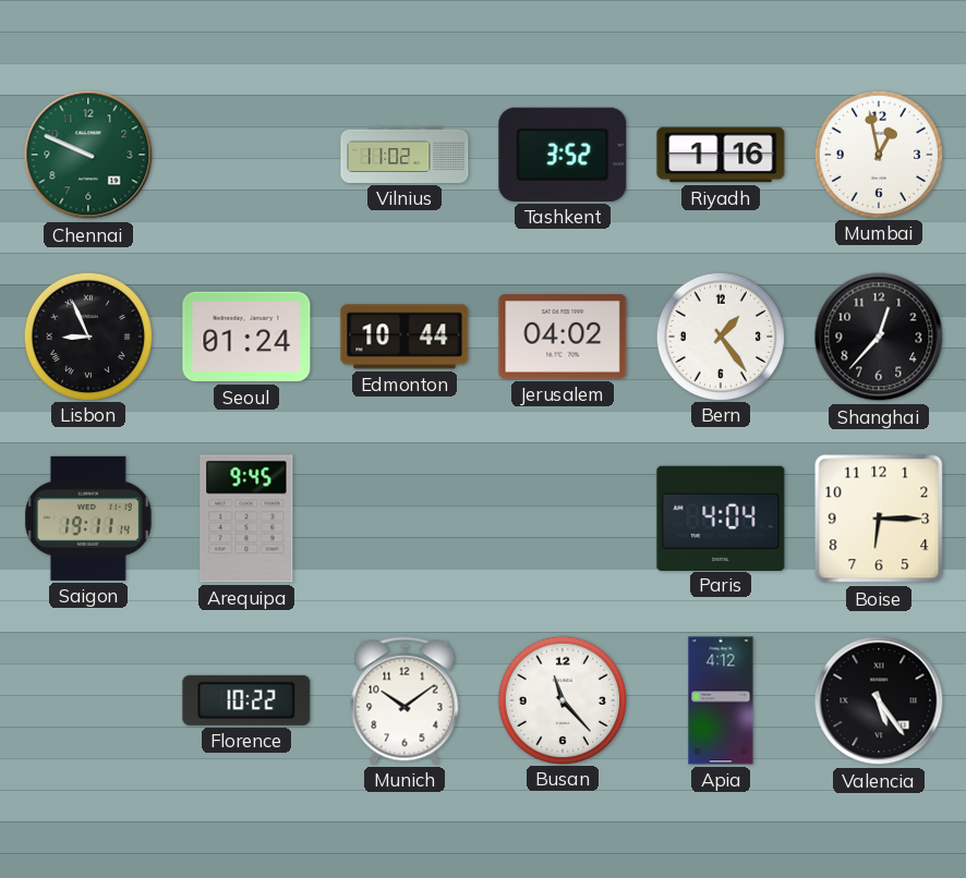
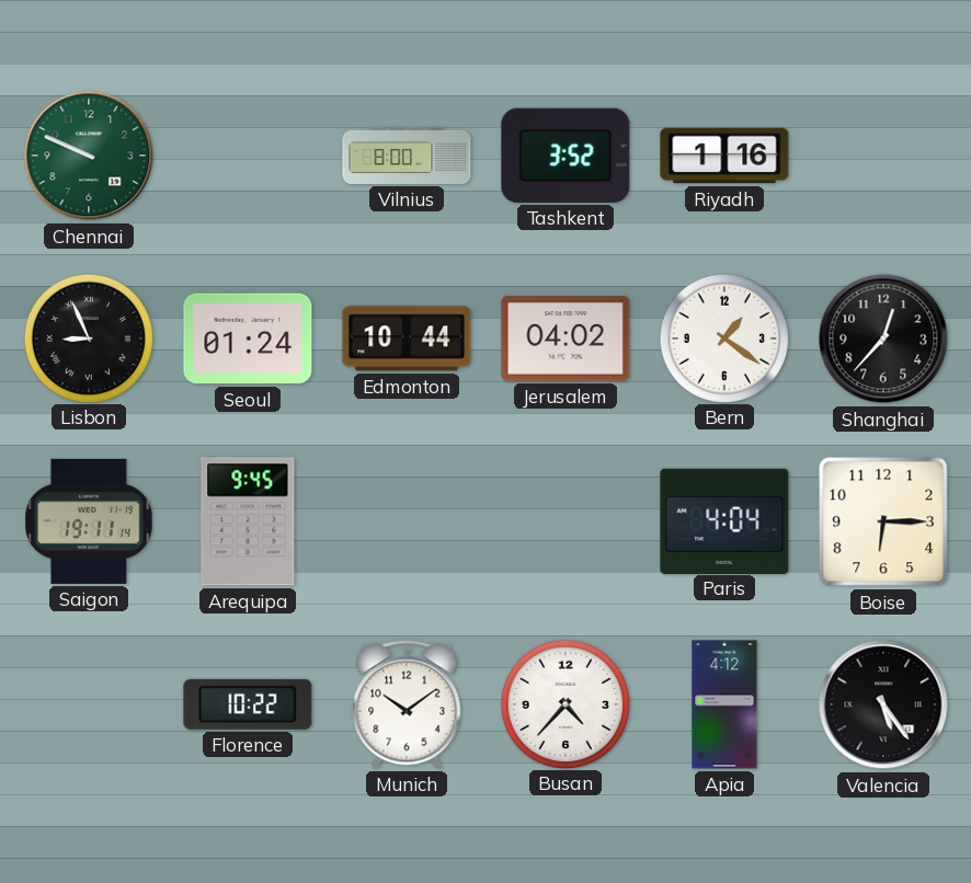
Vilnius: 11:02 -> 8:00
Mumbai: 12:58 -> none
Bern: 1:24 -> 1:21
Busan: 11:23 -> 4:37
